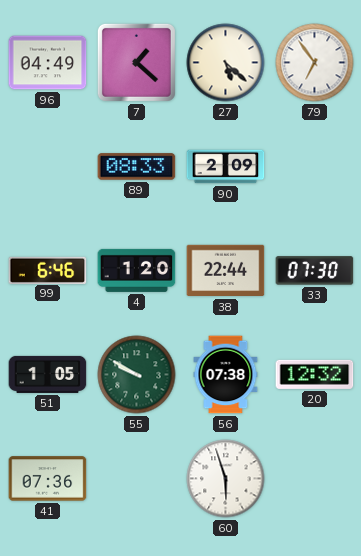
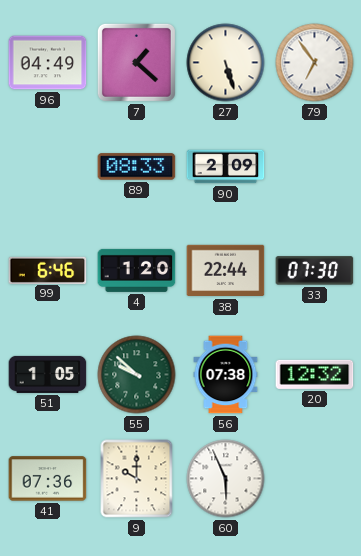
27: 5:22 -> 5:27
55: 9:50 -> 9:52
9: none -> 10:00
60: 5:57 -> 5:56
